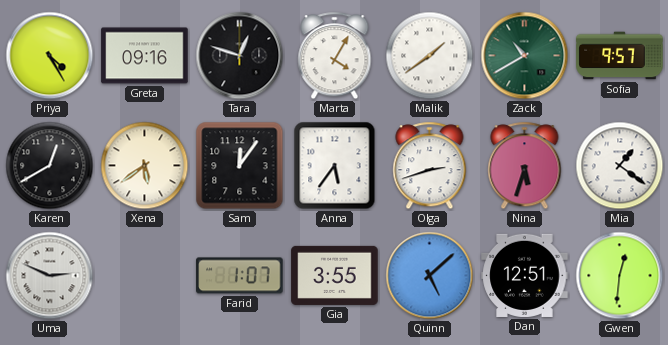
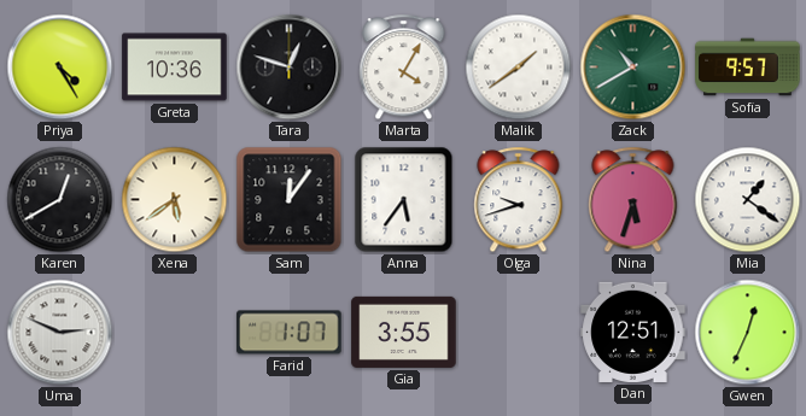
Greta: 09:16 -> 10:36
Olga: 2:42 -> 9:42
Quinn: 5:08 -> none
Gwen: 12:31 -> 12:34
